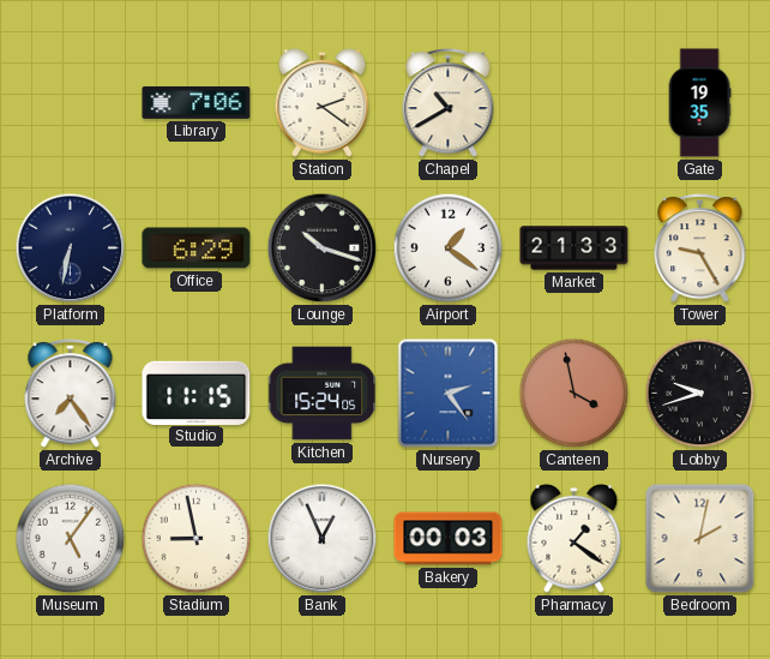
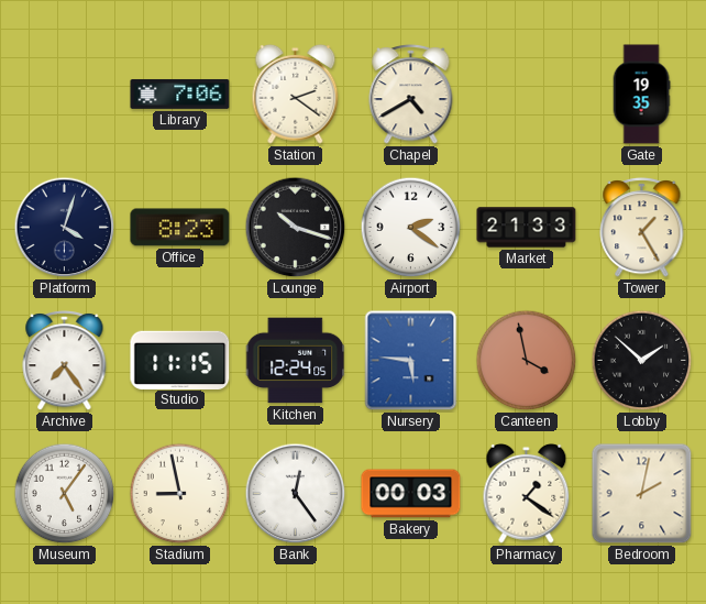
Chapel: 10:40 -> 4:40
Platform: 6:32 -> 4:03
Office: 6:29 -> 8:23
Airport: 1:21 -> 2:21
Tower: 9:25 -> 1:25
Kitchen: 15:24 -> 12:24
Nursery: 2:24 -> 5:46
Lobby: 9:42 -> 1:52
Bank: 12:56 -> 12:24
